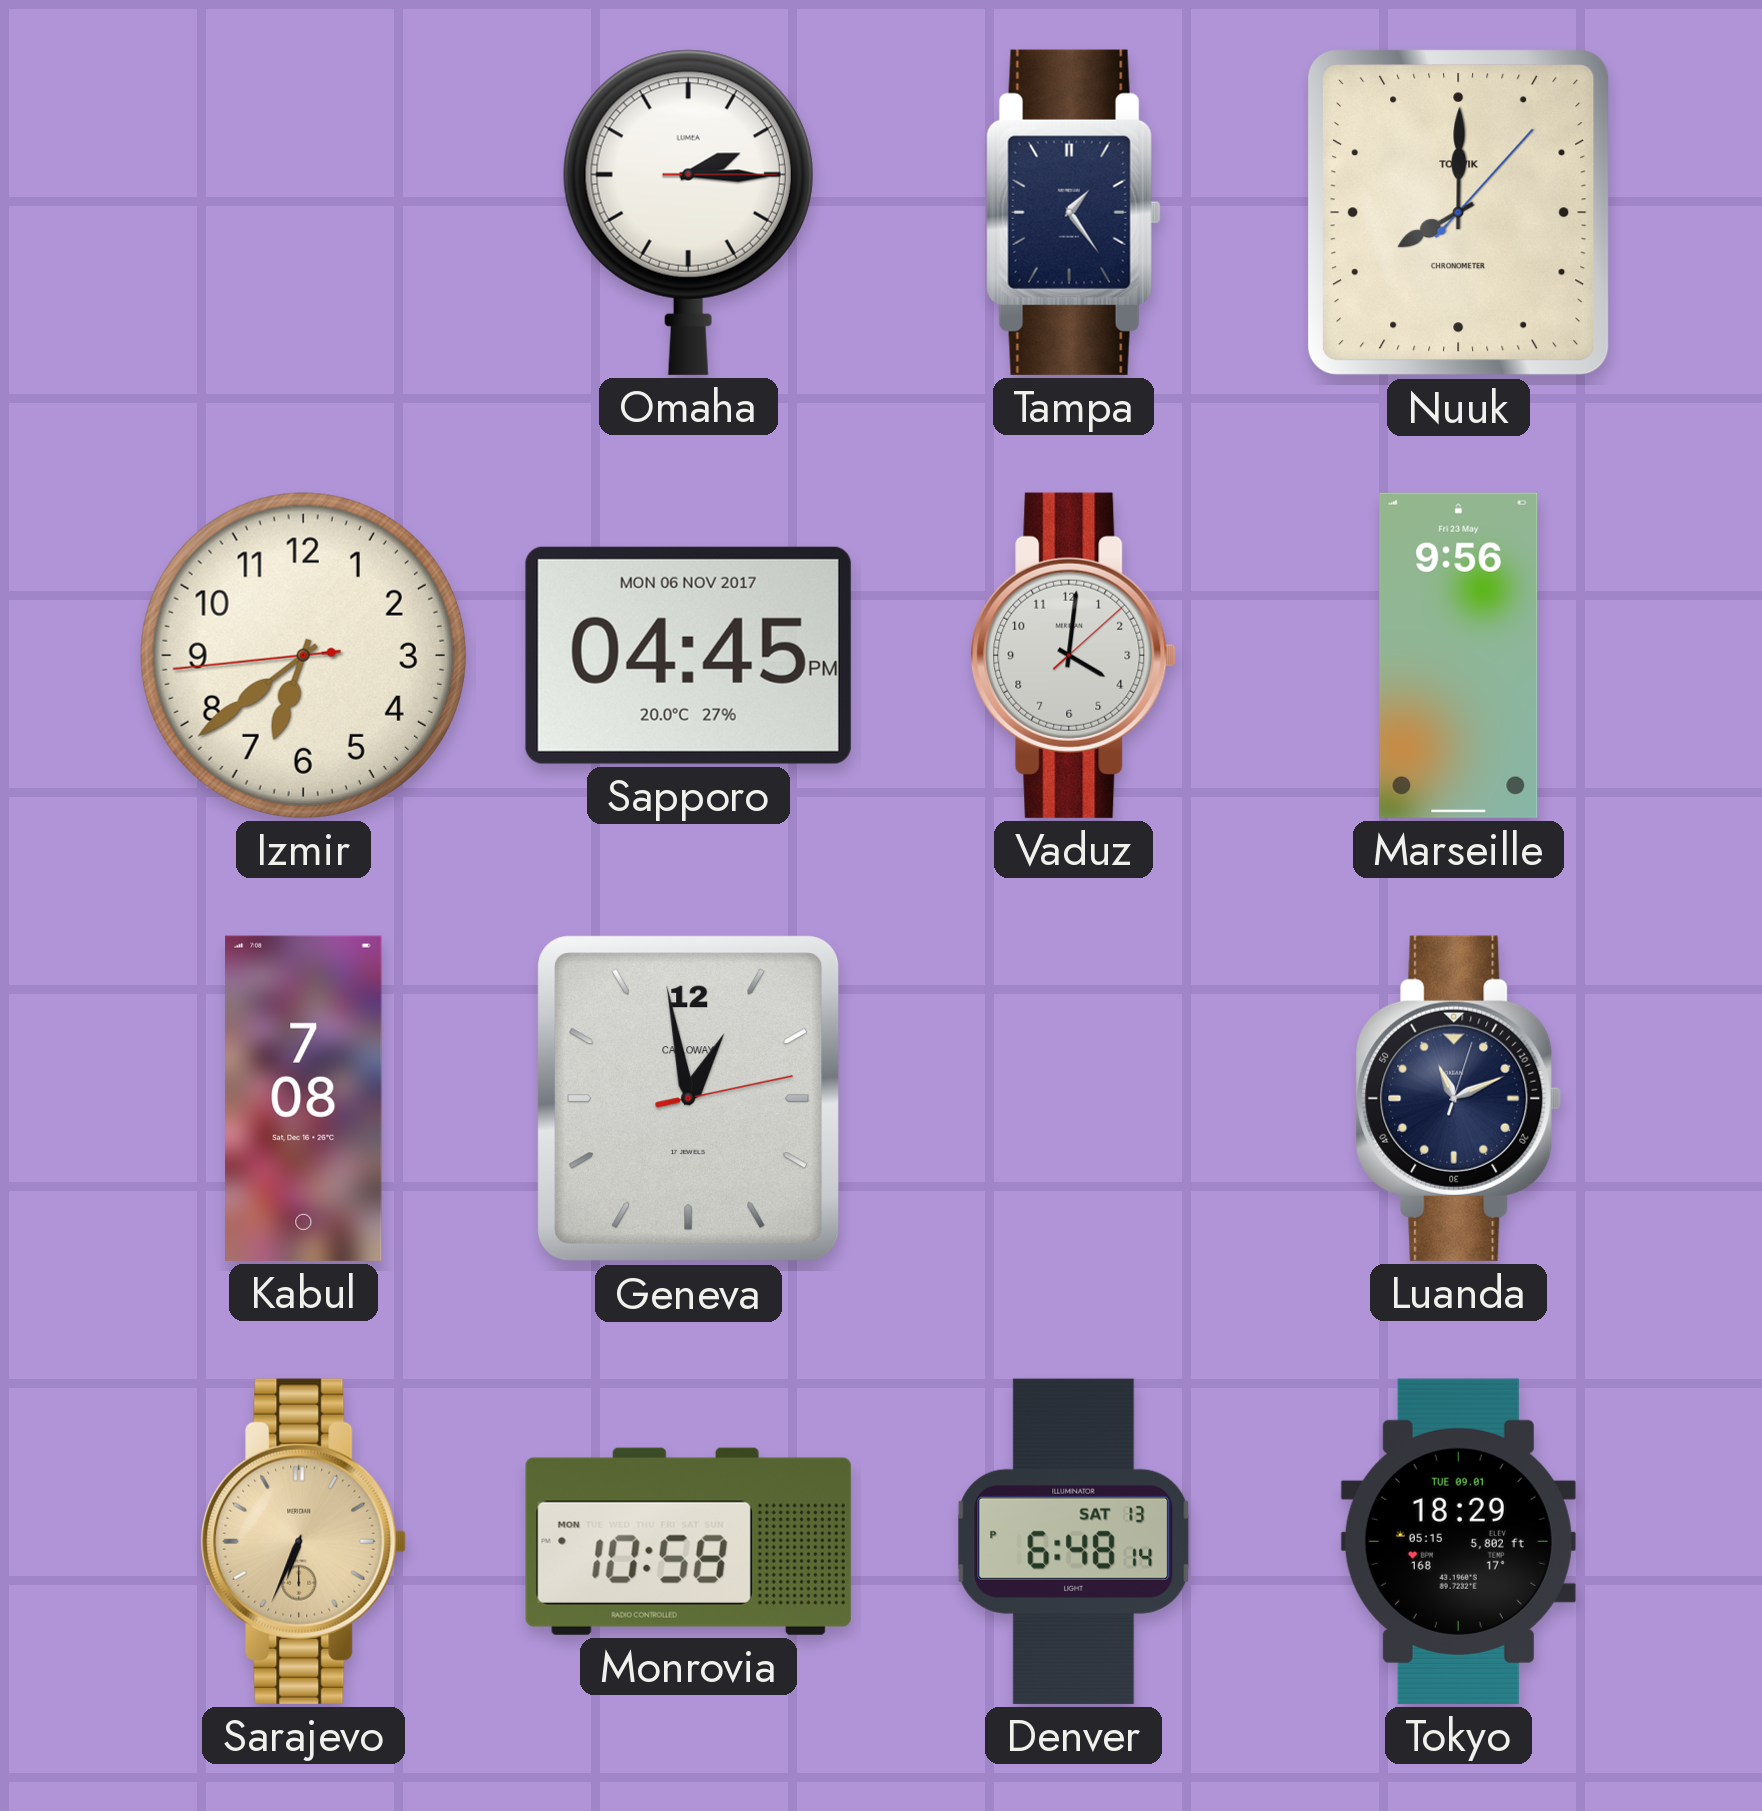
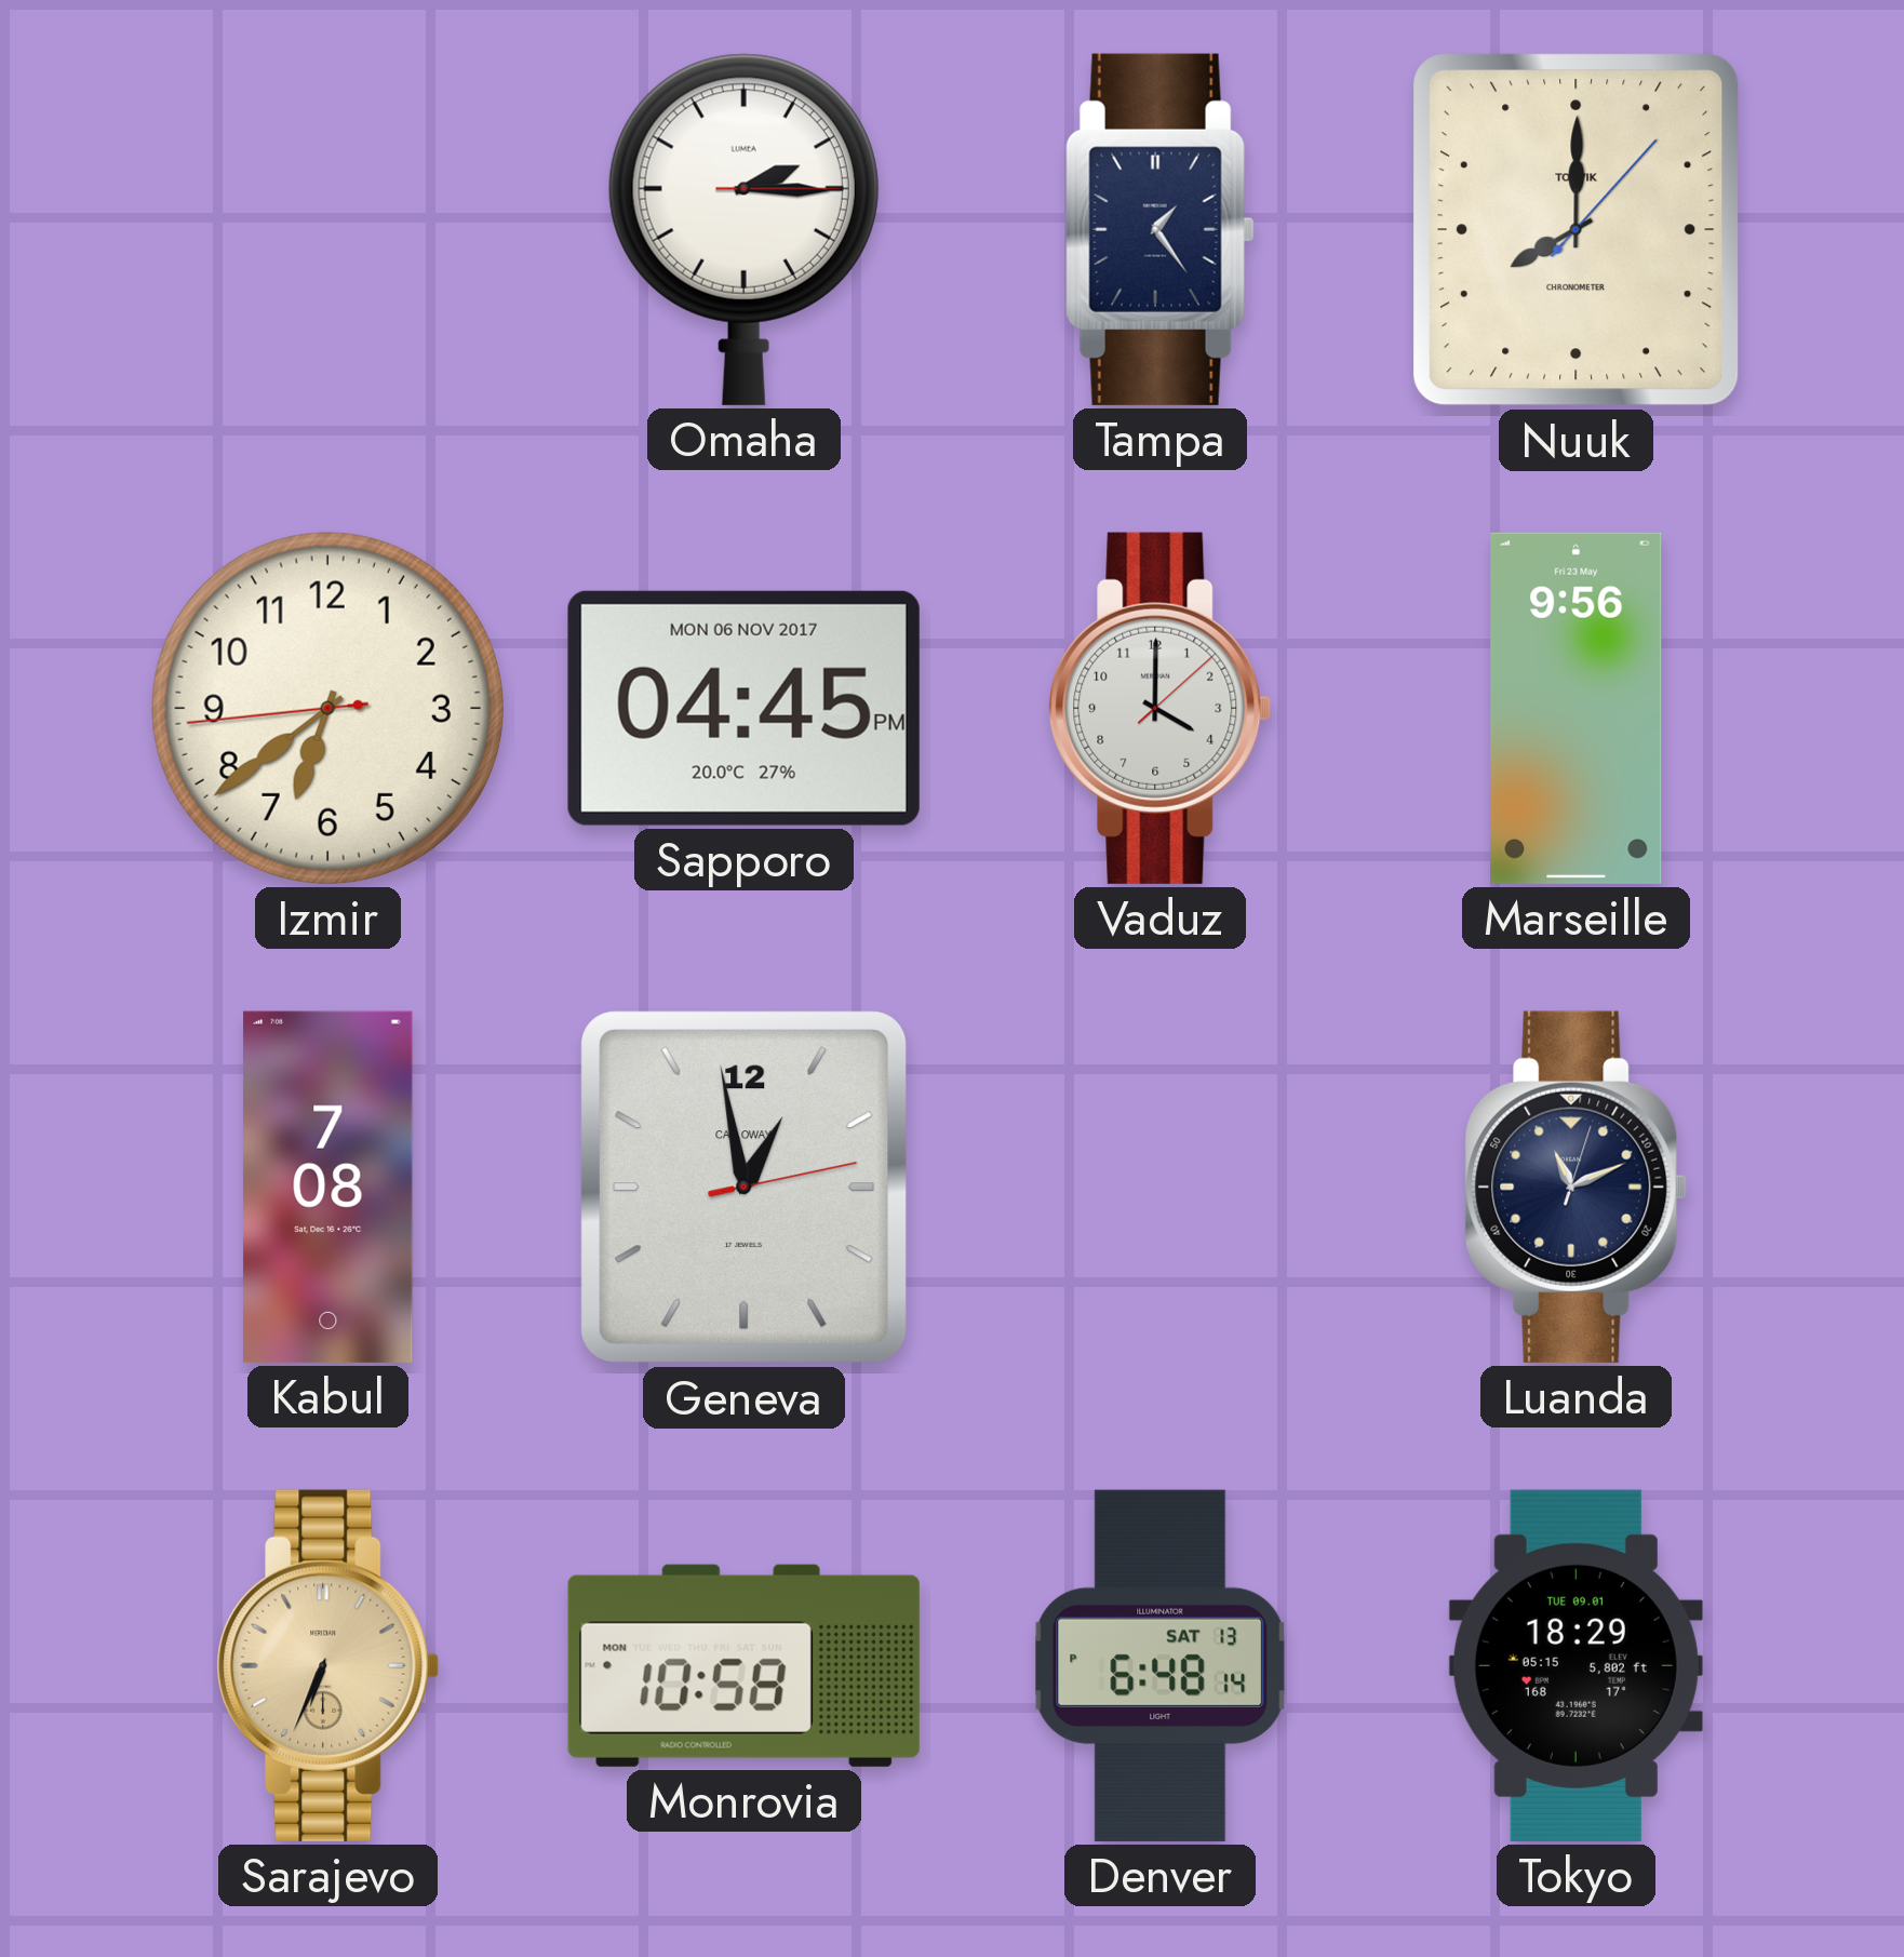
Vaduz: 4:01 -> 4:00
